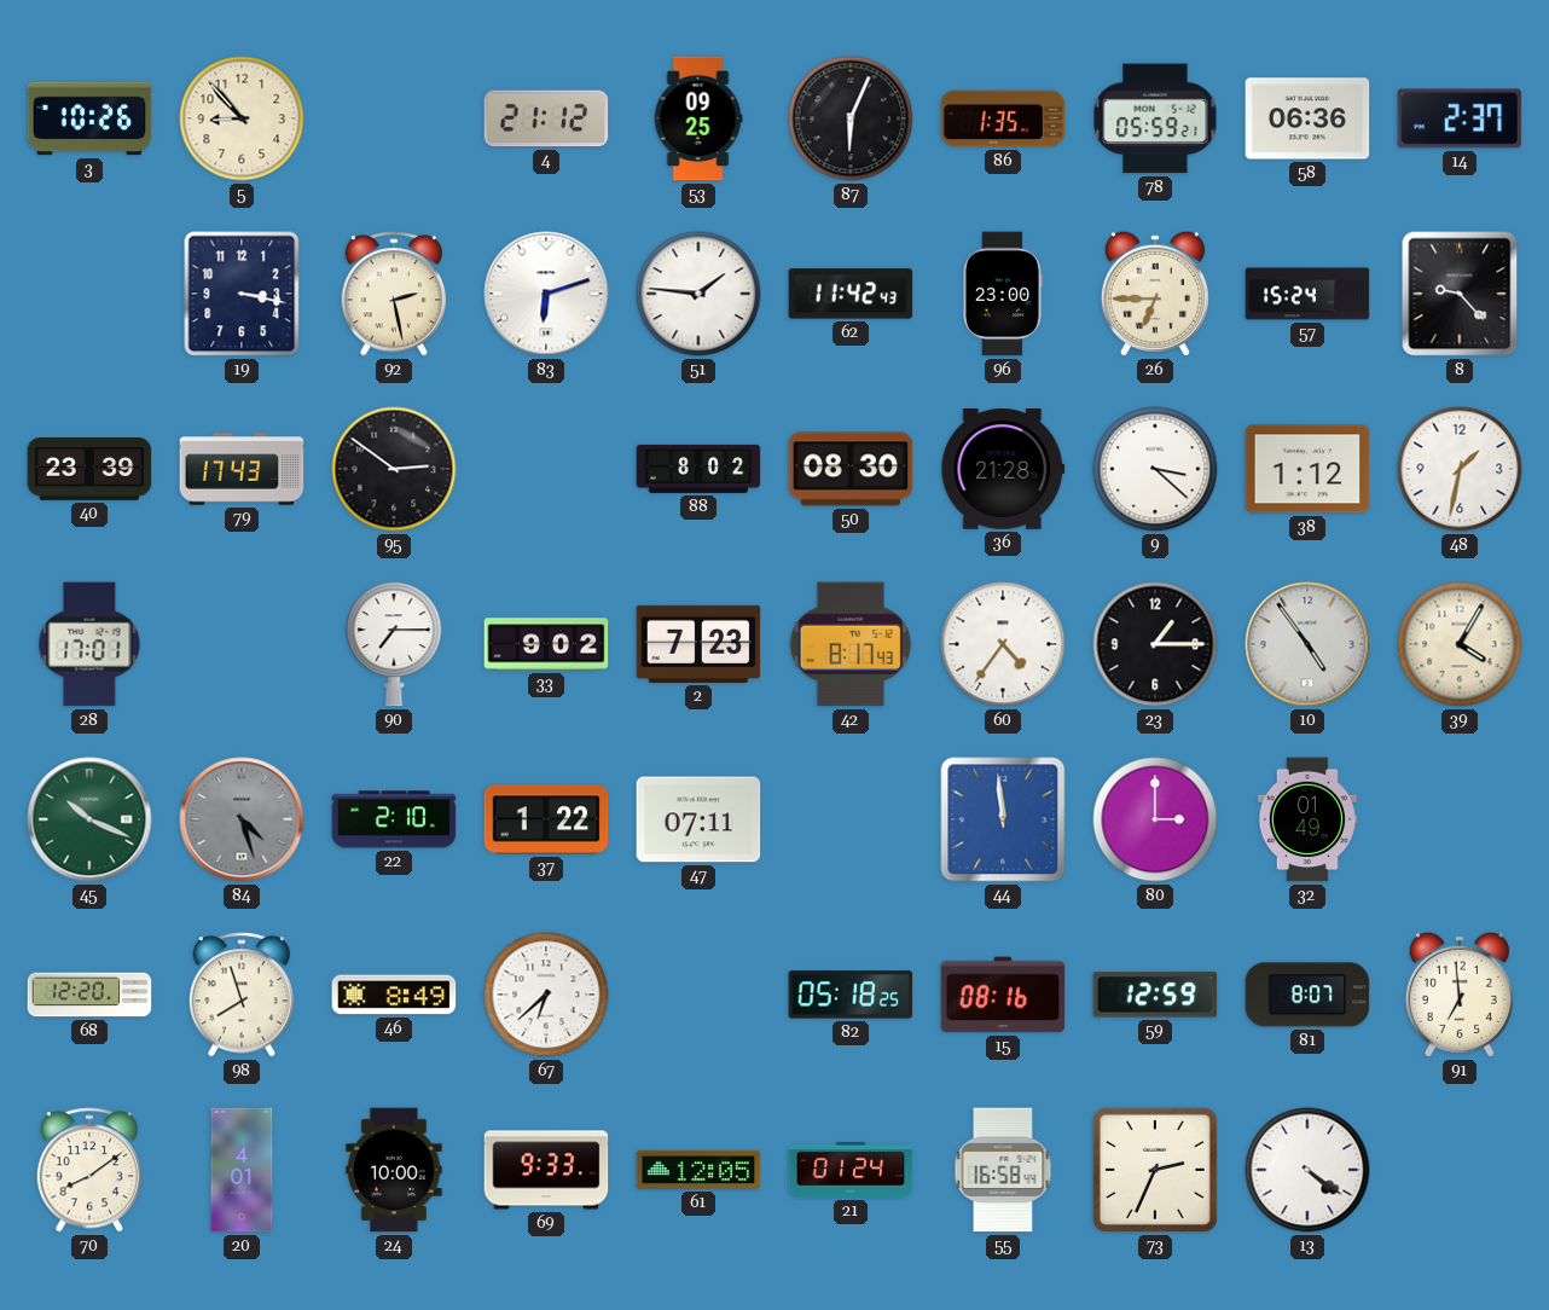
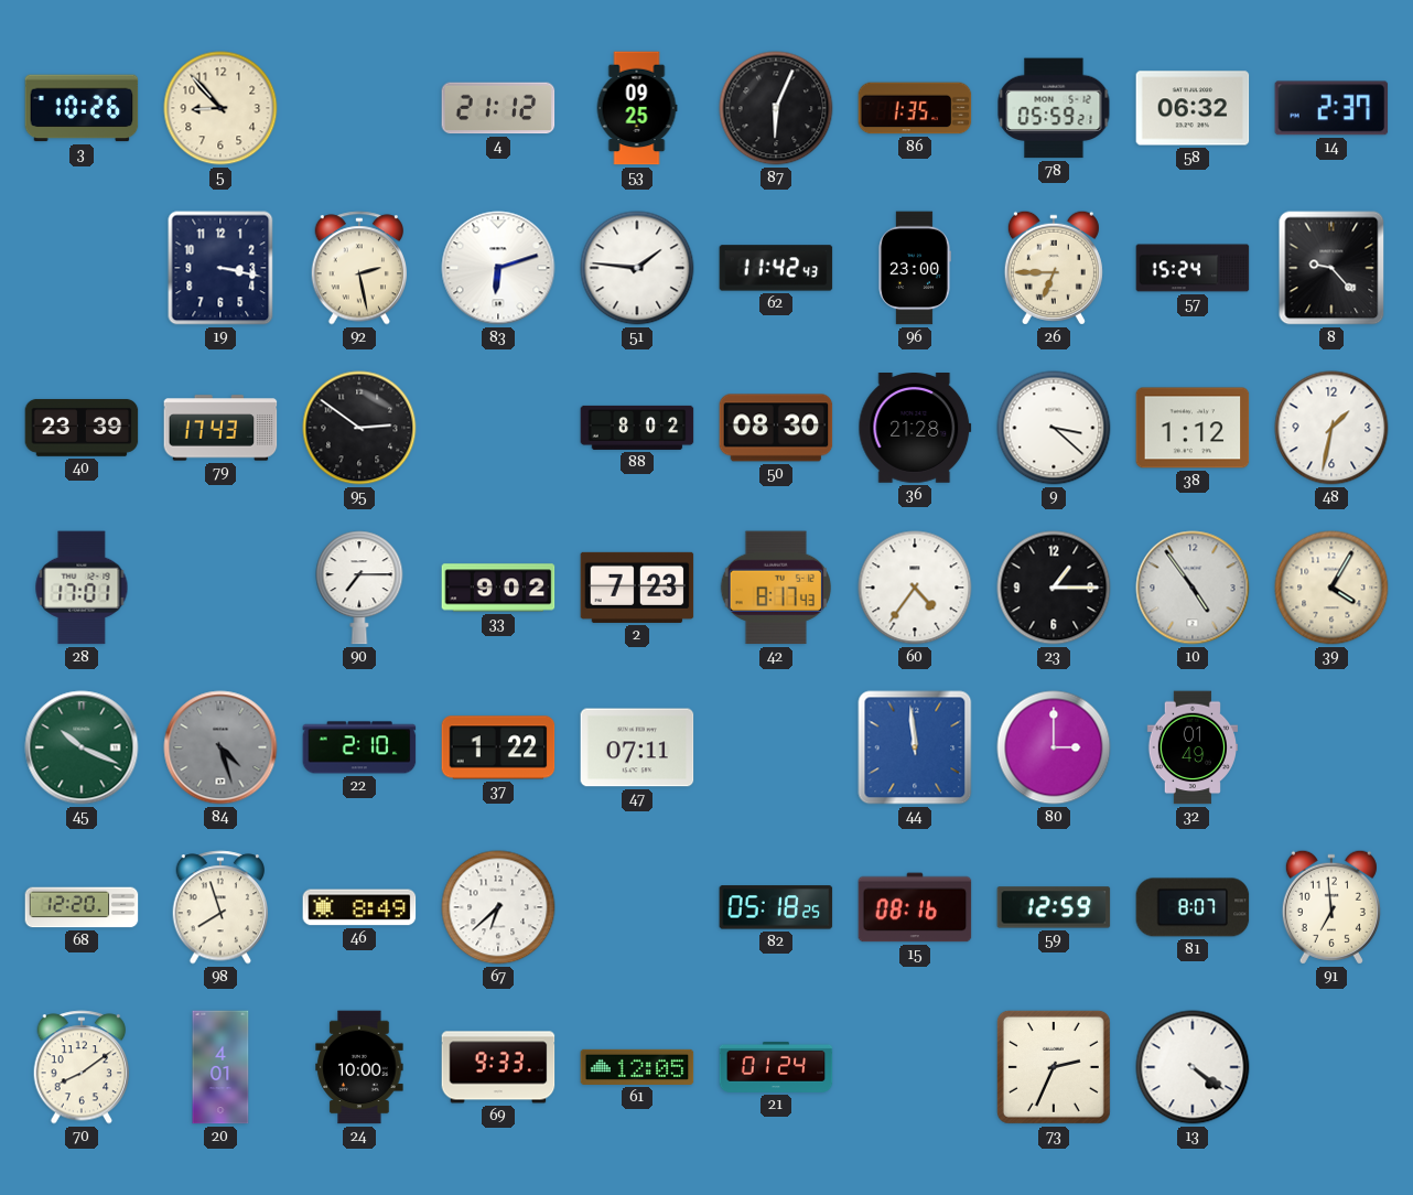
58: 06:36 -> 06:32
55: 16:58 -> none
